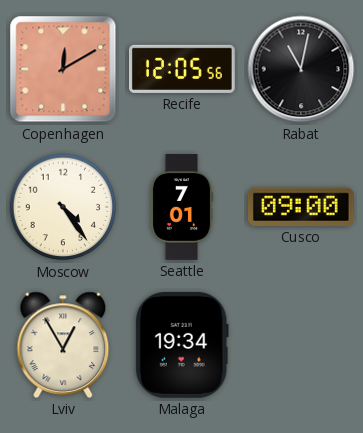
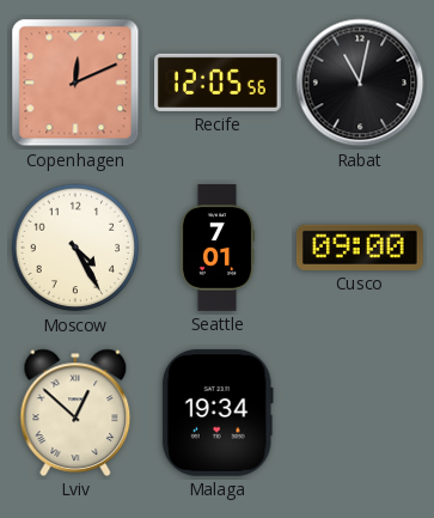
Copenhagen: 12:10 -> 12:11
Moscow: 4:24 -> 4:25
Lviv: 12:55 -> 12:52
